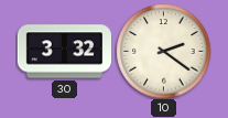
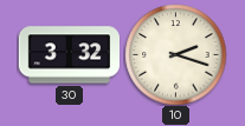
10: 2:21 -> 2:18
